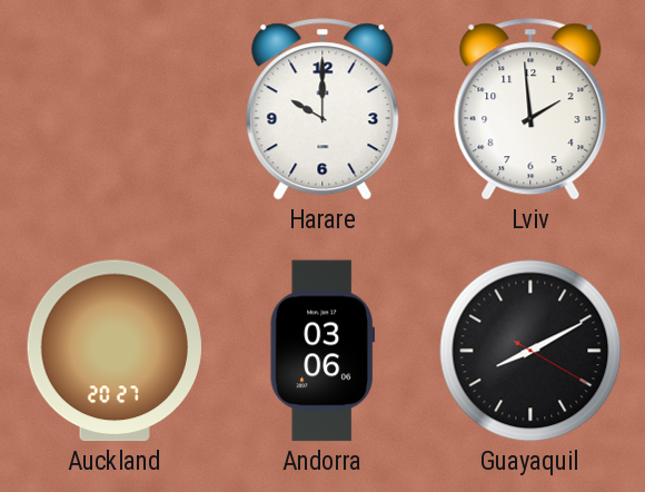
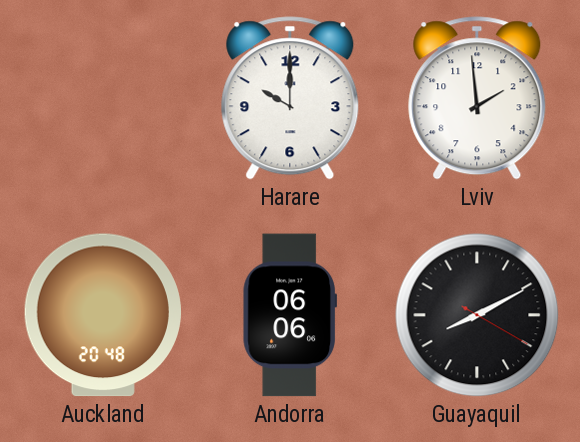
Auckland: 20:27 -> 20:48
Andorra: 03:06 -> 06:06
